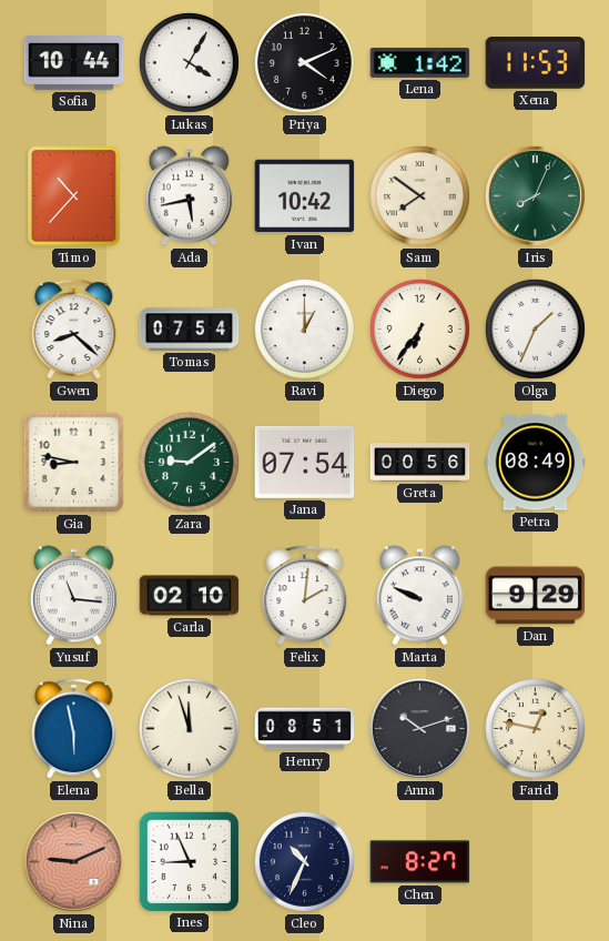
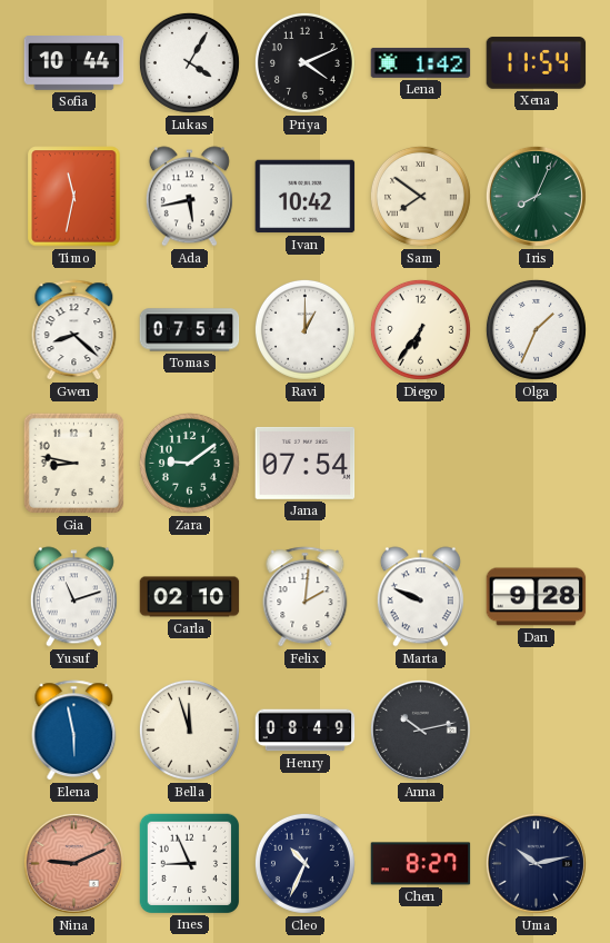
Xena: 11:53 -> 11:54
Timo: 10:37 -> 11:32
Greta: 00:56 -> none
Petra: 08:49 -> none
Yusuf: 11:16 -> 11:12
Dan: 9:29 -> 9:28
Henry: 08:51 -> 08:49
Anna: 10:12 -> 10:13
Farid: 12:47 -> none
Uma: none -> 10:13
